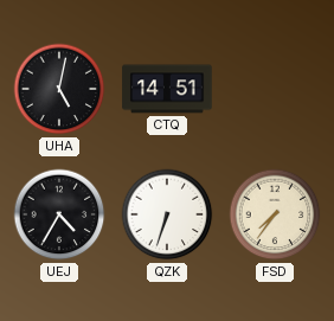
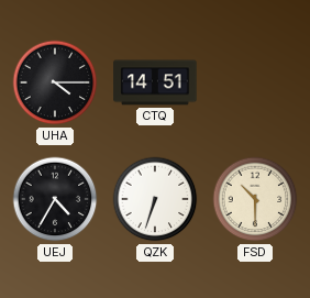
UHA: 5:02 -> 4:15
FSD: 7:36 -> 10:30
